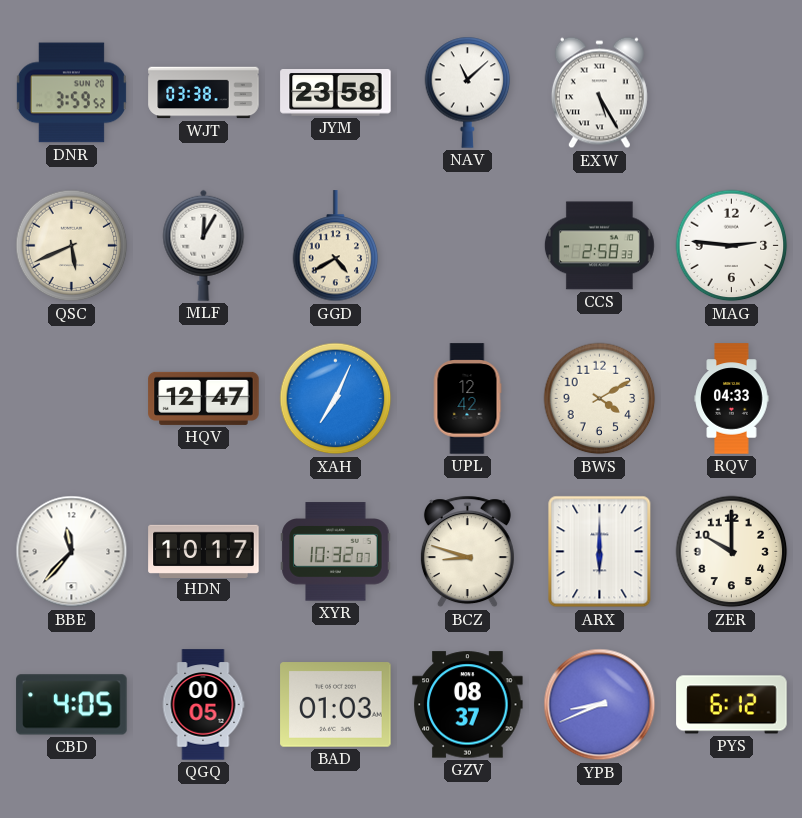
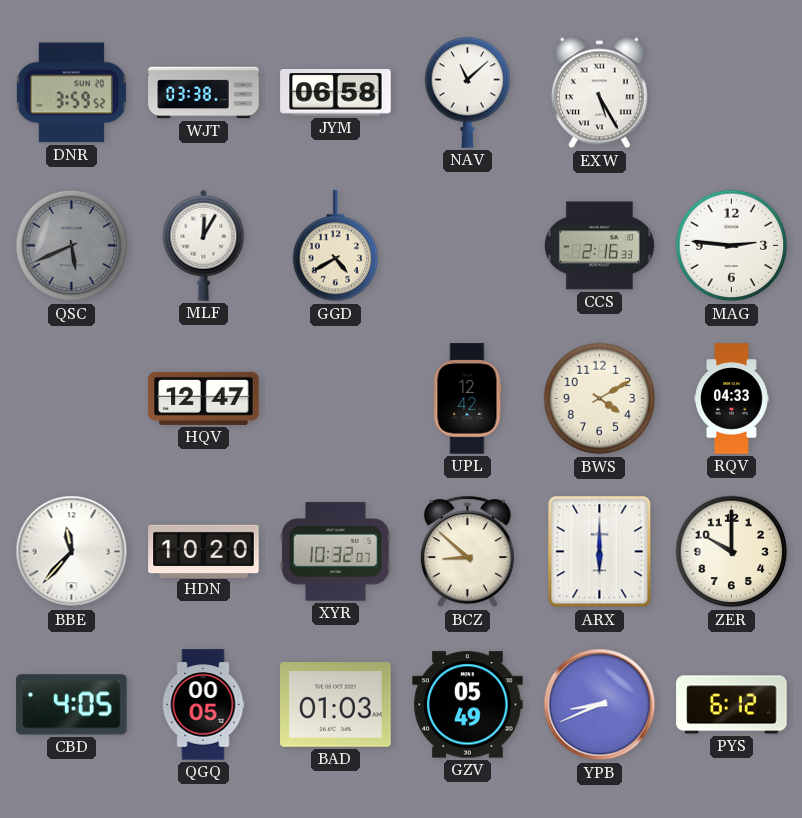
JYM: 23:58 -> 06:58
QSC dial: cream -> grey
CCS: 2:58 -> 2:16
XAH: 7:04 -> none
HDN: 10:17 -> 10:20
BCZ: 8:48 -> 8:52
GZV: 08:37 -> 05:49
